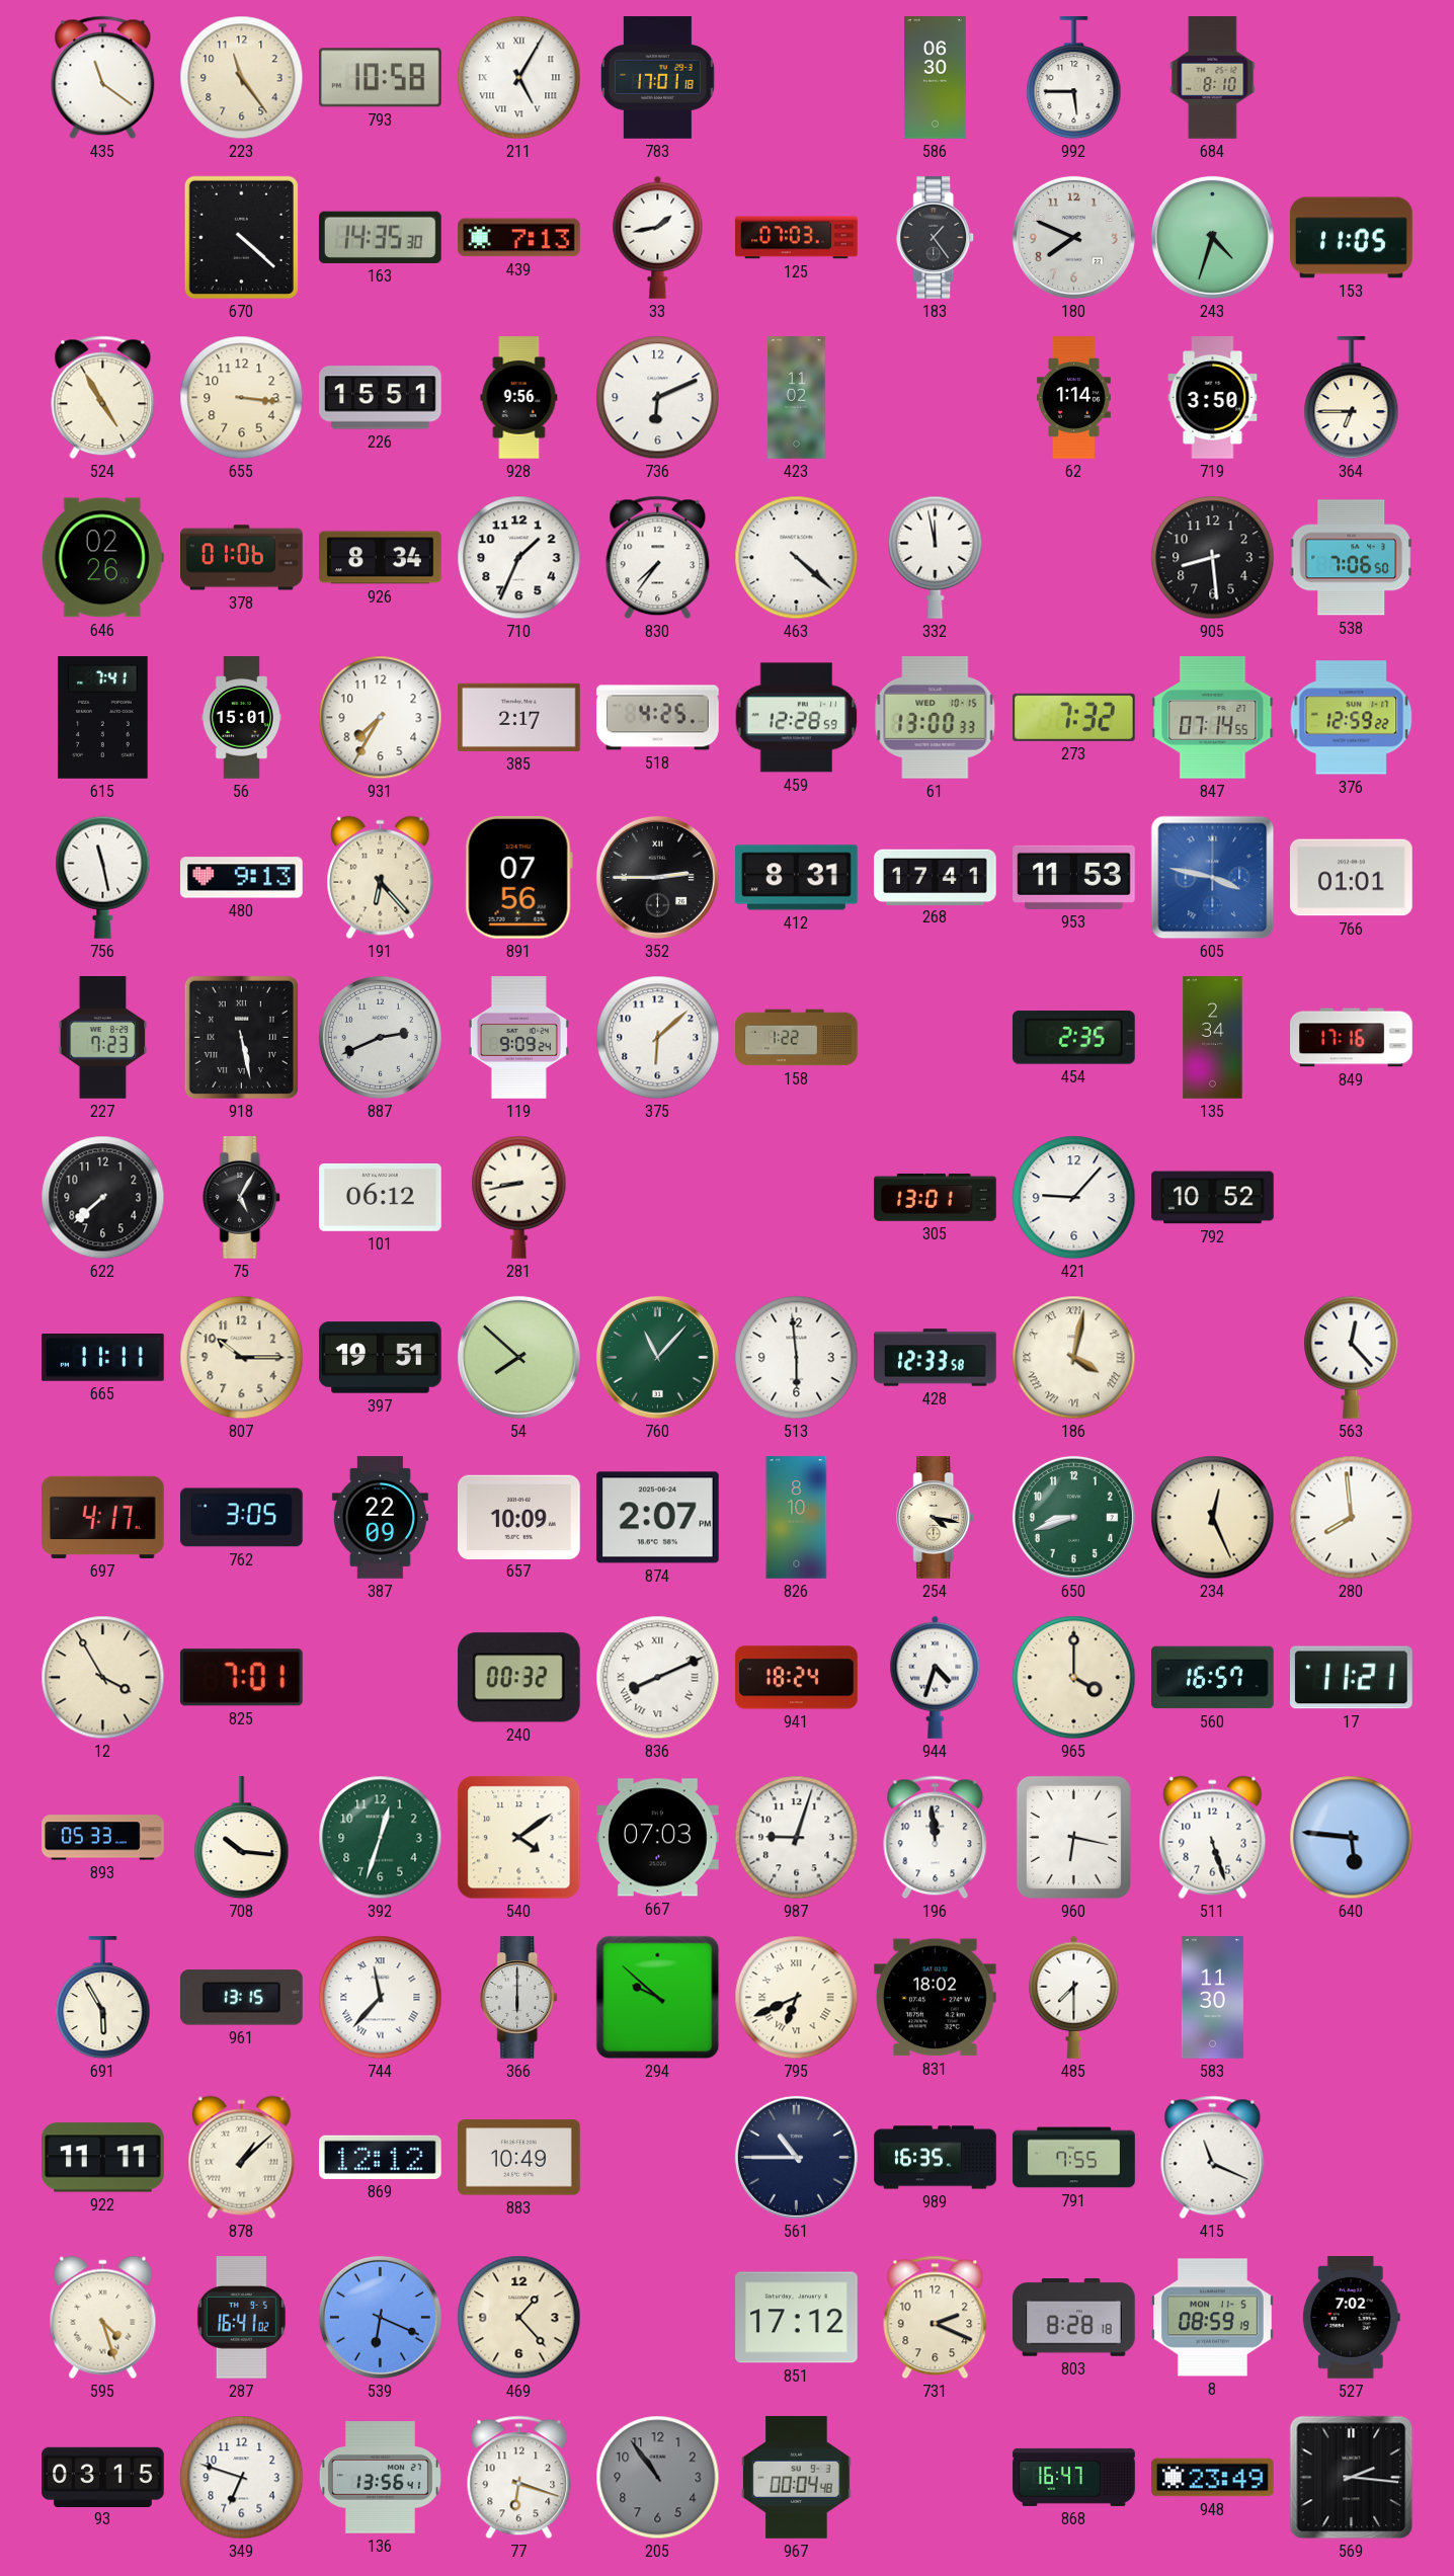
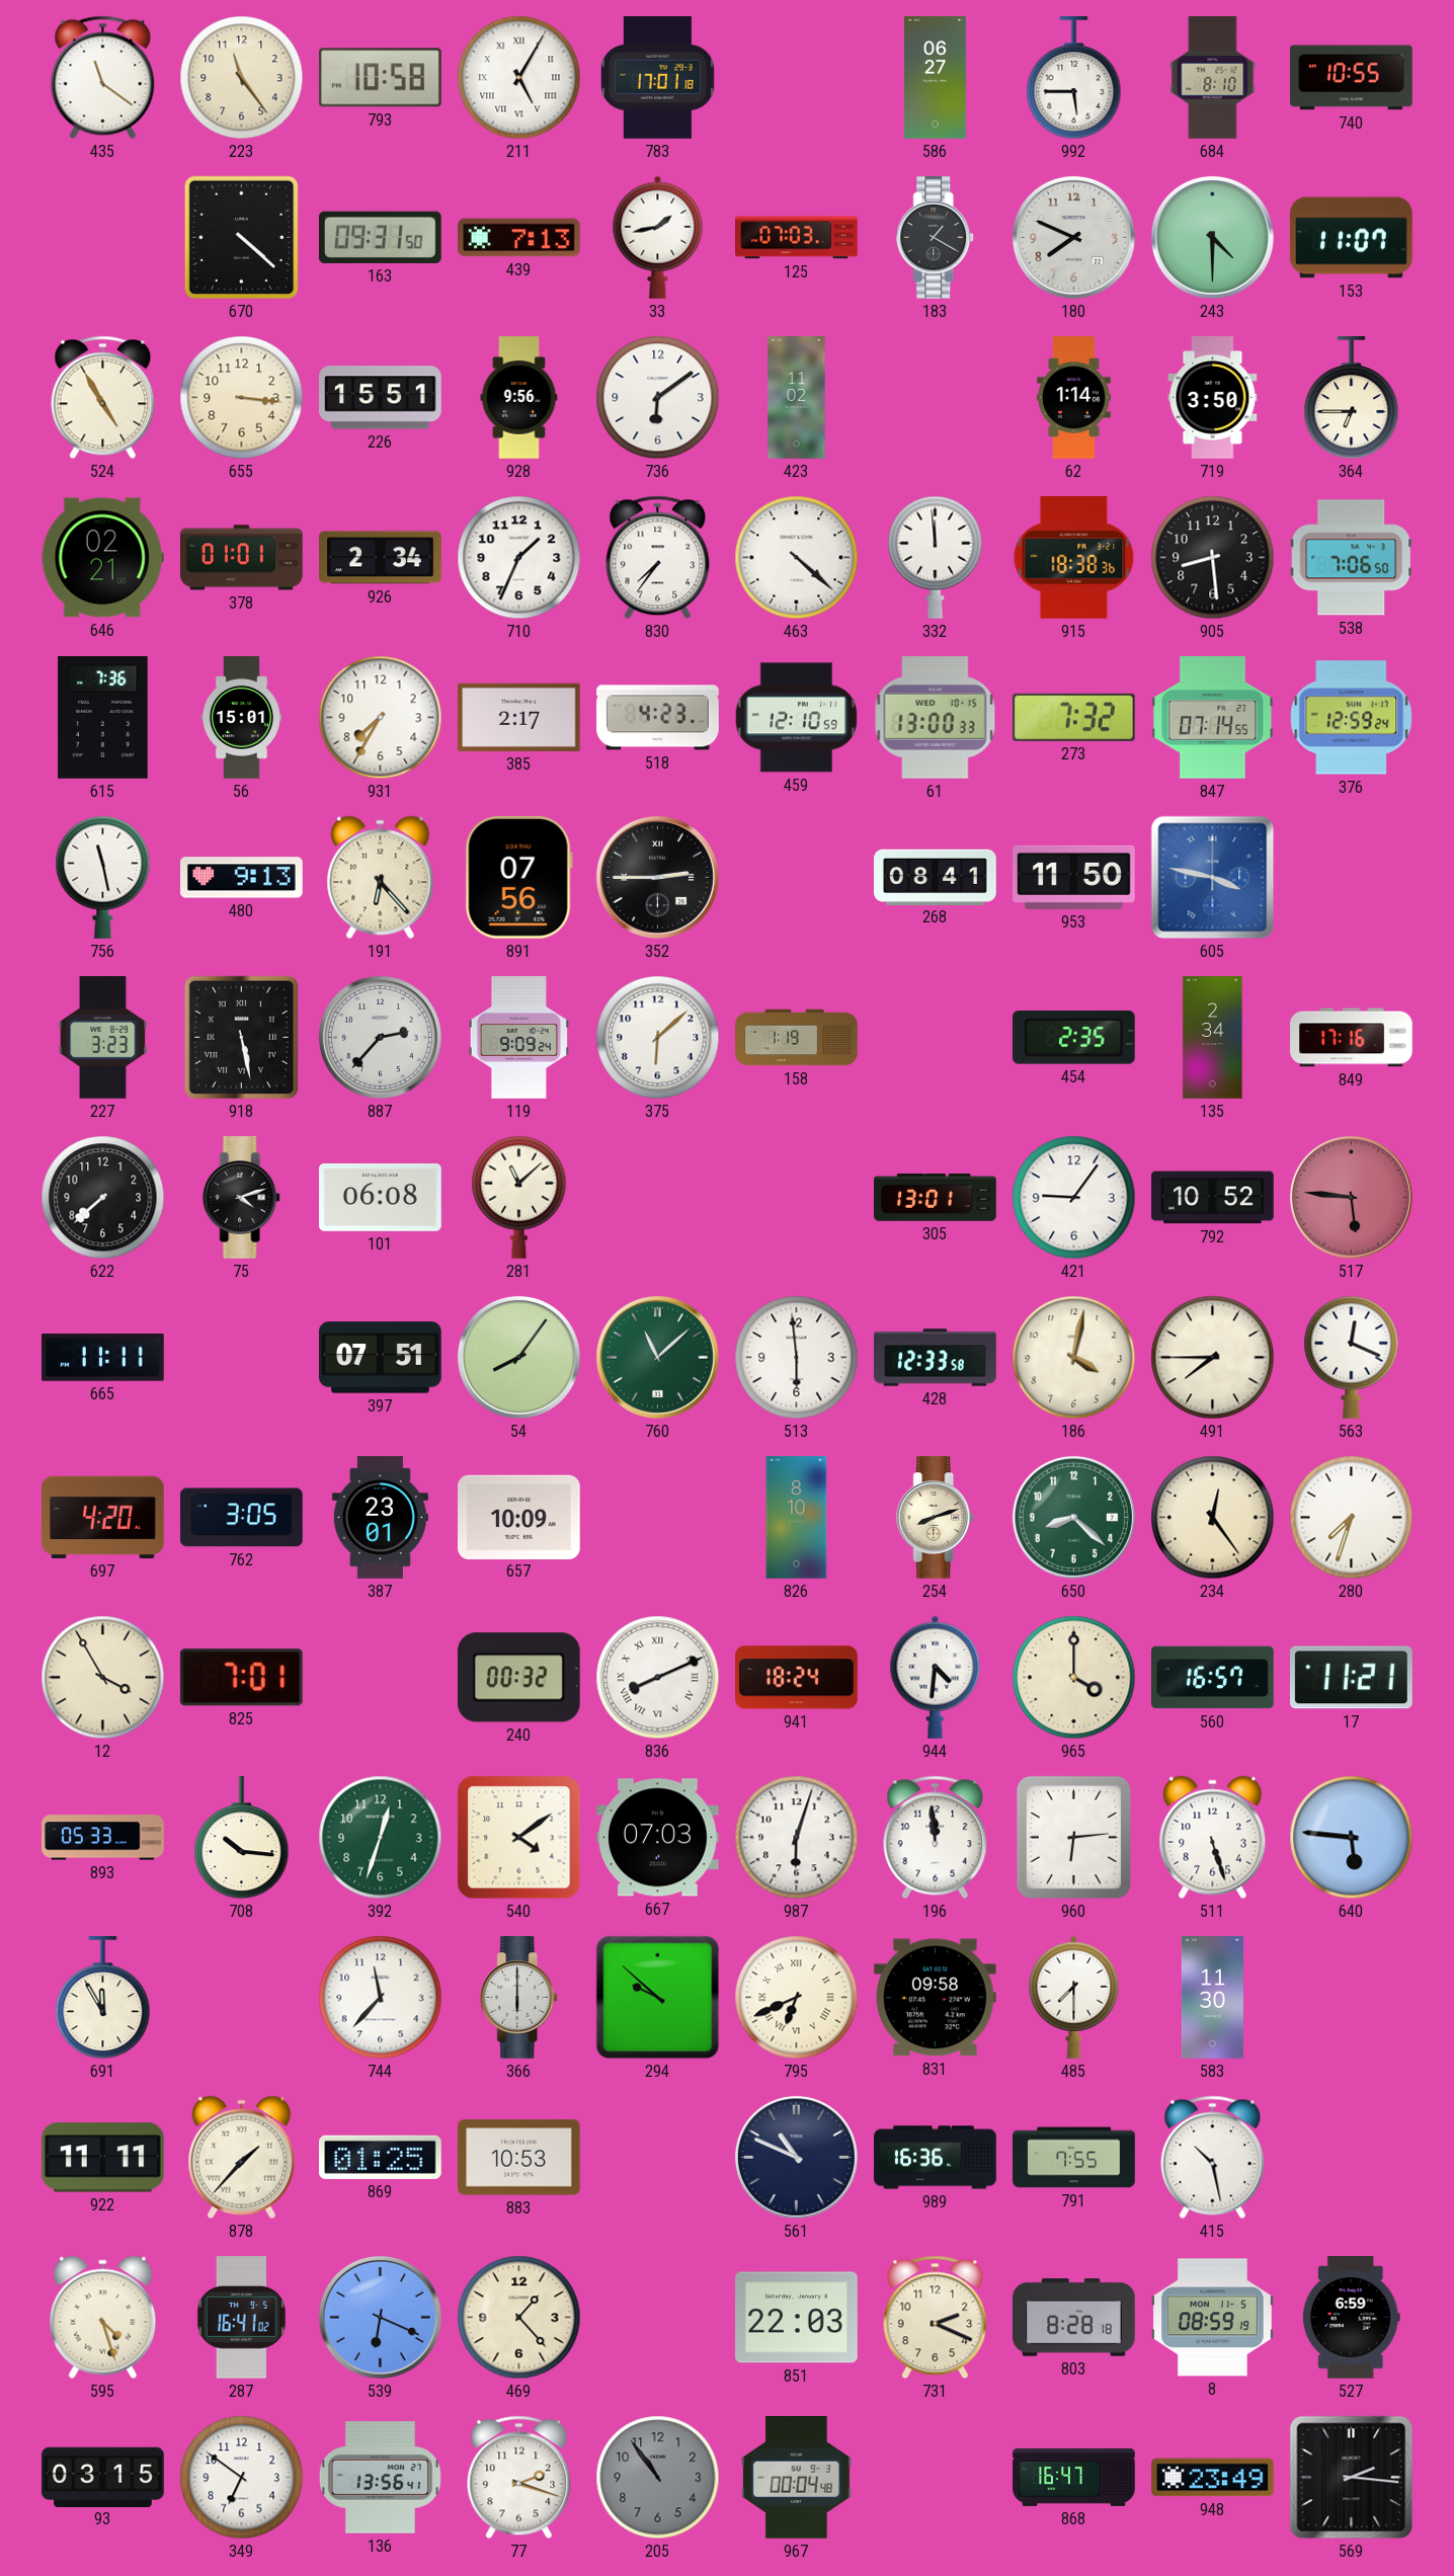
586: 06:30 -> 06:27
740: none -> 10:55
163: 14:35 -> 09:31
183: 1:24 -> 1:20
243: 4:33 -> 4:30
153: 11:05 -> 11:07
736: 6:11 -> 6:09
646: 02:26 -> 02:21
378: 01:06 -> 01:01
926: 8:34 -> 2:34
332: 11:58 -> 11:59
915: none -> 18:38
615: 7:41 -> 7:36
518: 4:25 -> 4:23
459: 12:28 -> 12:10
376: 12:59:22 -> 12:59:24
412: 8:31 -> none
268: 17:41 -> 08:41
953: 11:53 -> 11:50
766: 01:01 -> none
227: 7:23 -> 3:23
887: 2:41 -> 2:37
158: 1:22 -> 1:19
75: 5:05 -> 4:12
101: 06:12 -> 06:08
281: 8:43 -> 11:08
421: 9:07 -> 9:06
517: none -> 5:46
807: 10:15 -> none
397: 19:51 -> 07:51
54: 7:52 -> 8:06
760: 11:07 -> 11:08
186 numerals: Roman -> Arabic
491: none -> 7:45
563: 12:23 -> 12:19
697: 4:17 -> 4:20
387: 22:09 -> 23:01
874: 2:07 -> none
254: 4:17 -> 8:12
650: 8:42 -> 8:22
234: 12:26 -> 12:24
280: 7:59 -> 7:33
944: 4:33 -> 4:31
987: 9:03 -> 6:03
960: 6:17 -> 6:14
691: 5:55 -> 11:55
961: 13:15 -> none
744 numerals: Roman -> Arabic
831: 18:02 -> 09:58
878: 1:08 -> 1:37
869: 12:12 -> 01:25
883: 10:49 -> 10:53
561: 10:45 -> 10:49
989: 16:35 -> 16:36
415: 11:19 -> 10:28
851: 17:12 -> 22:03
527: 7:02 -> 6:59
349: 6:48 -> 6:51
77: 6:18 -> 2:18
